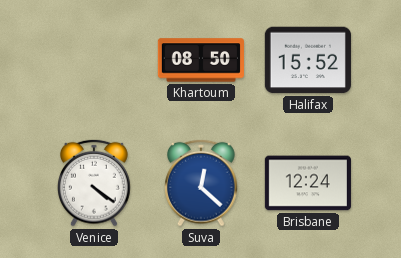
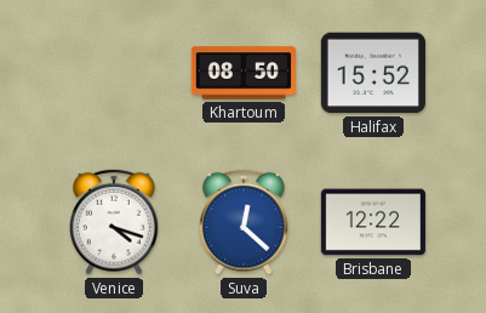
Venice: 4:21 -> 4:18
Brisbane: 12:24 -> 12:22
